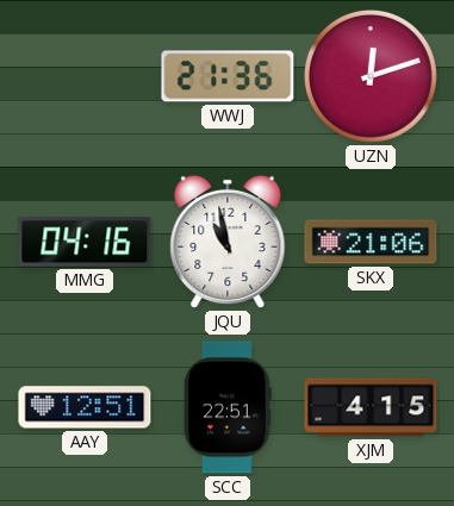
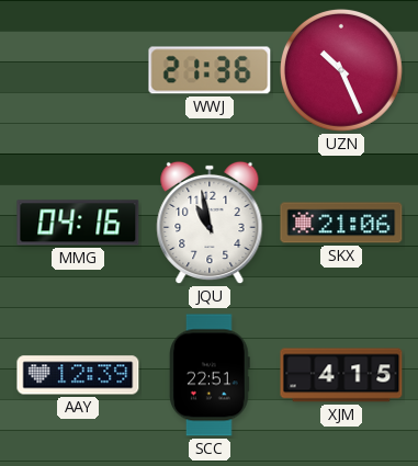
UZN: 12:12 -> 10:26
AAY: 12:51 -> 12:39
